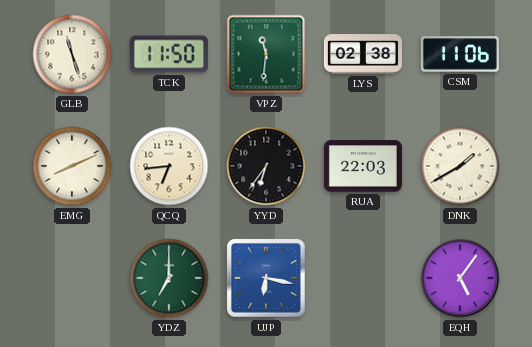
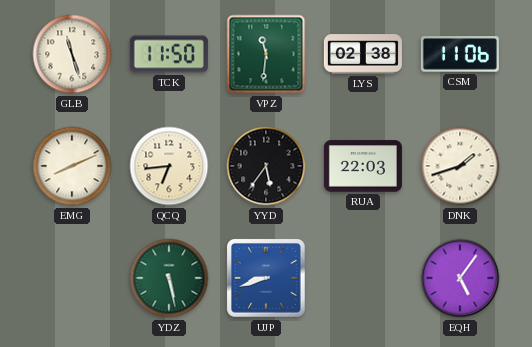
YYD: 6:36 -> 5:36
DNK: 1:40 -> 1:42
YDZ: 7:00 -> 5:28
UJP: 6:17 -> 8:42
